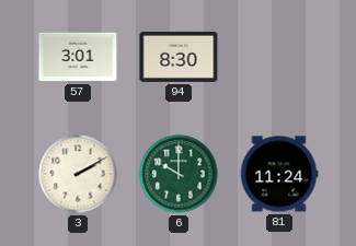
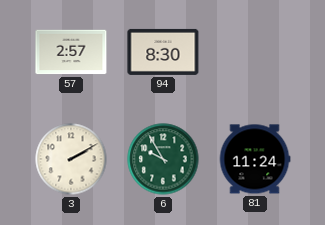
57: 3:01 -> 2:57
6: 10:00 -> 9:55
